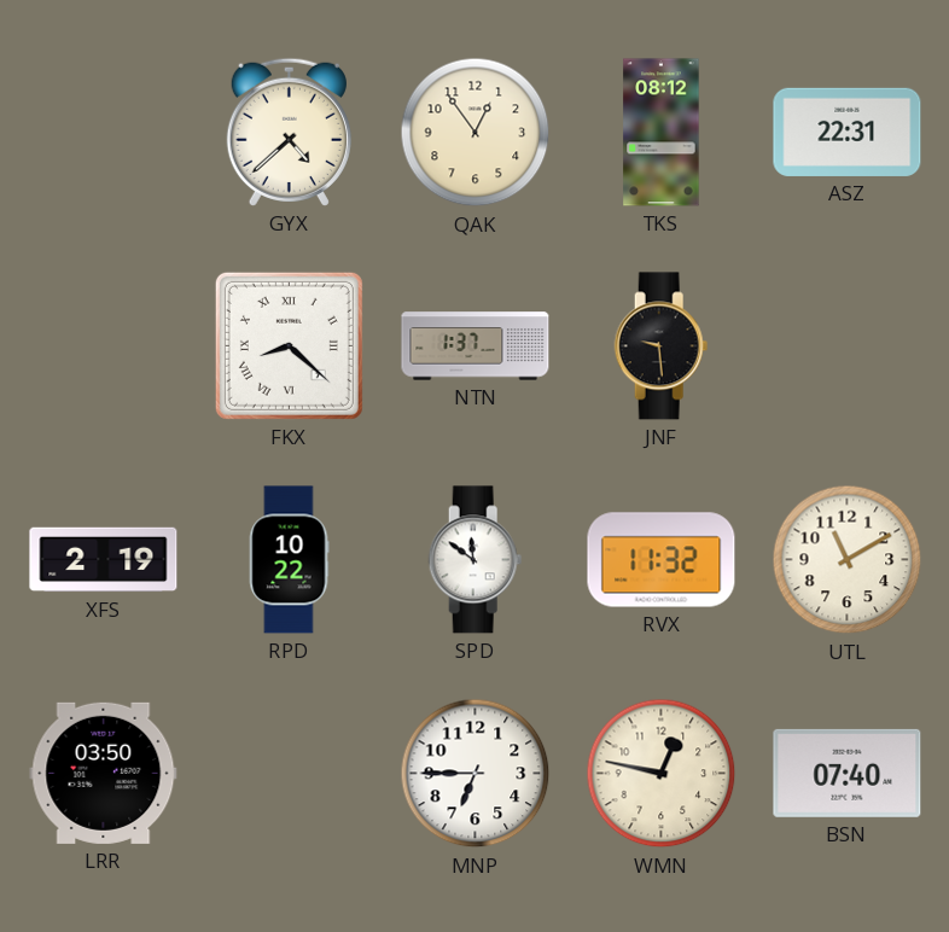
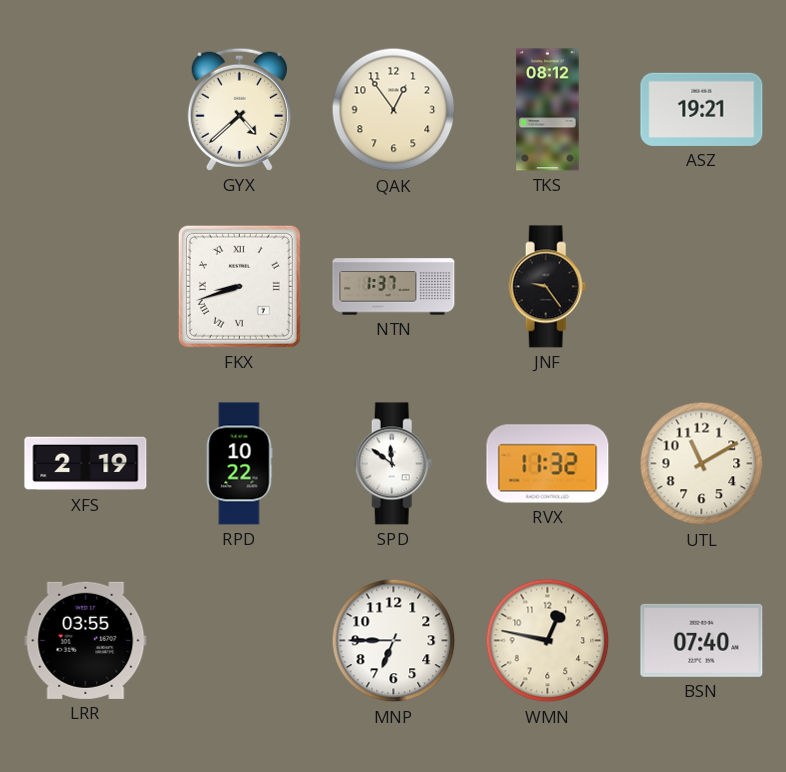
ASZ: 22:31 -> 19:21
FKX: 8:22 -> 8:42
JNF: 9:29 -> 9:24
LRR: 03:50 -> 03:55
